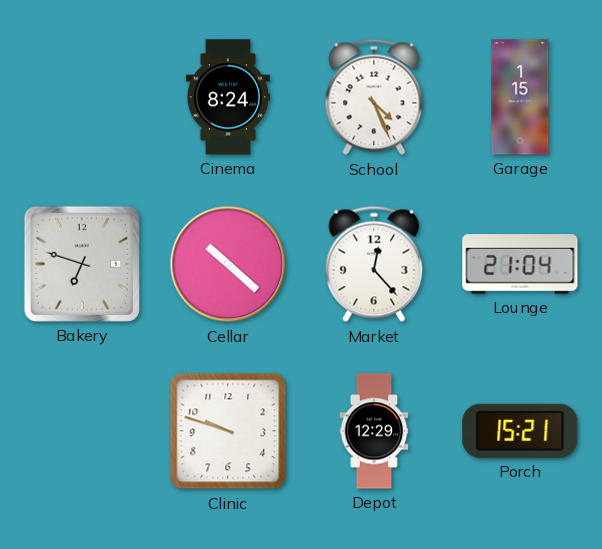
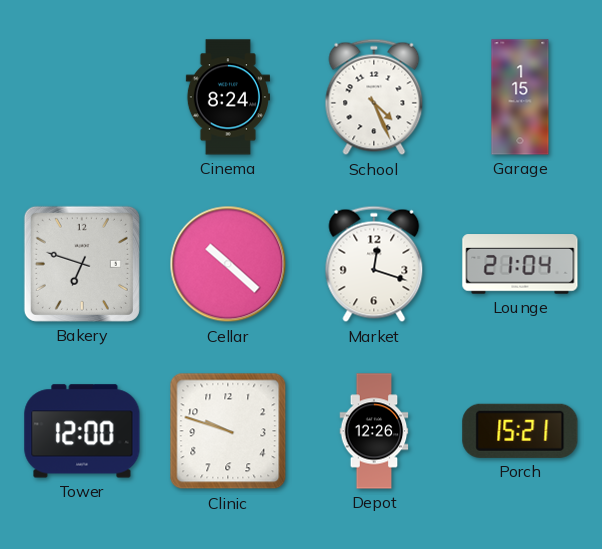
Market: 12:23 -> 12:18
Tower: none -> 12:00
Depot: 12:29 -> 12:26
